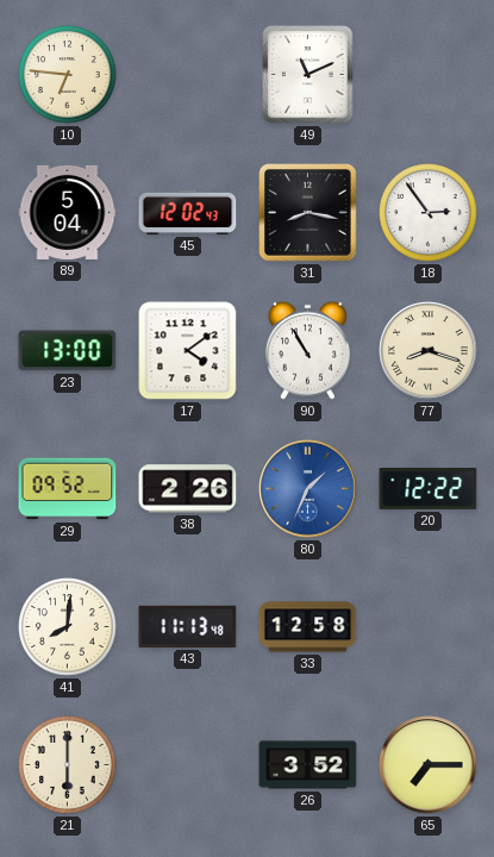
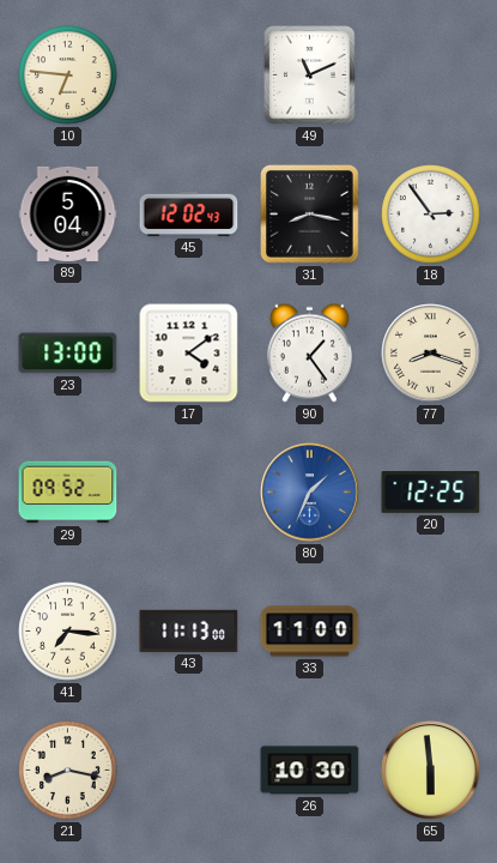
90: 10:55 -> 1:24
38: 2:26 -> none
20: 12:22 -> 12:25
41: 8:01 -> 7:16
43: 11:13:48 -> 11:13:00
33: 12:58 -> 11:00
21: 6:00 -> 8:17
26: 3:52 -> 10:30
65: 7:15 -> 5:59
